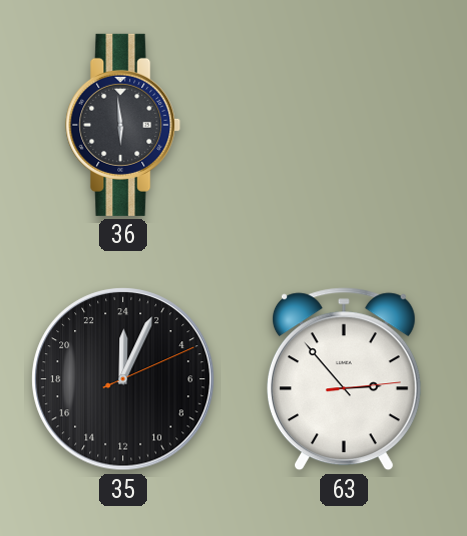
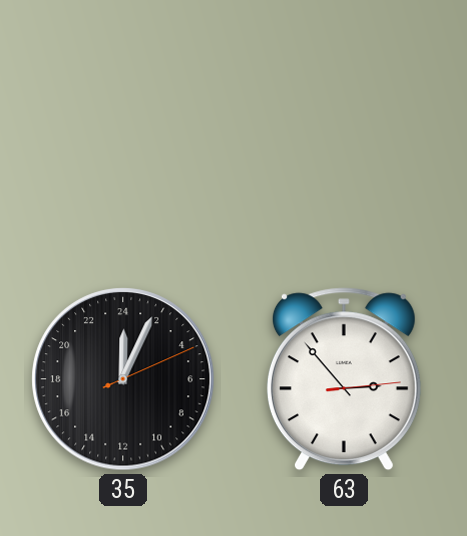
36: 5:59 -> none
